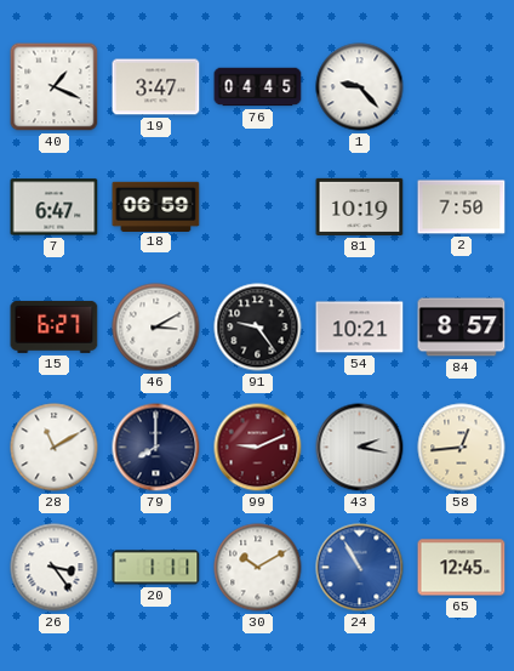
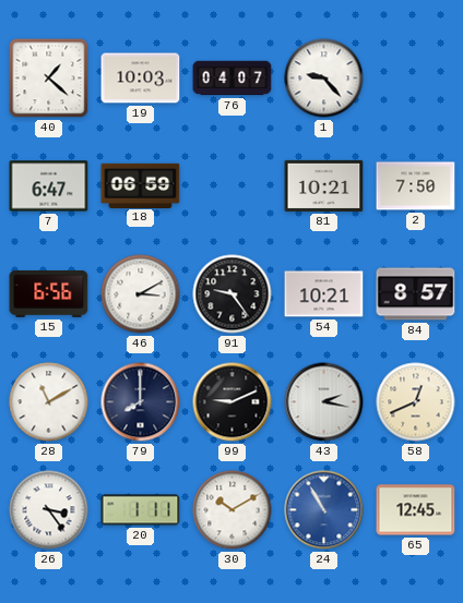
40: 1:19 -> 1:22
19: 3:47 -> 10:03
76: 04:45 -> 04:07
81: 10:19 -> 10:21
15: 6:27 -> 6:56
99 dial: burgundy -> black
58: 12:44 -> 12:41
